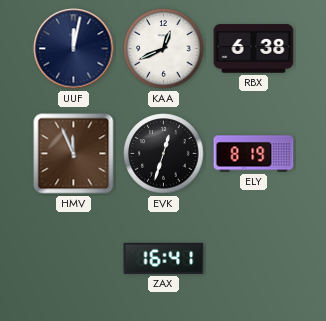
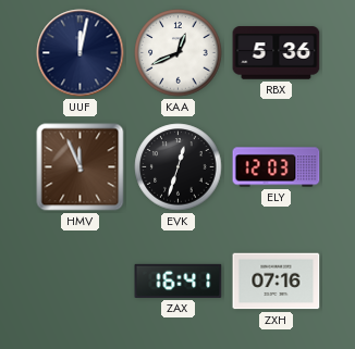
RBX: 6:38 -> 5:36
ELY: 8:19 -> 12:03
ZXH: none -> 07:16
